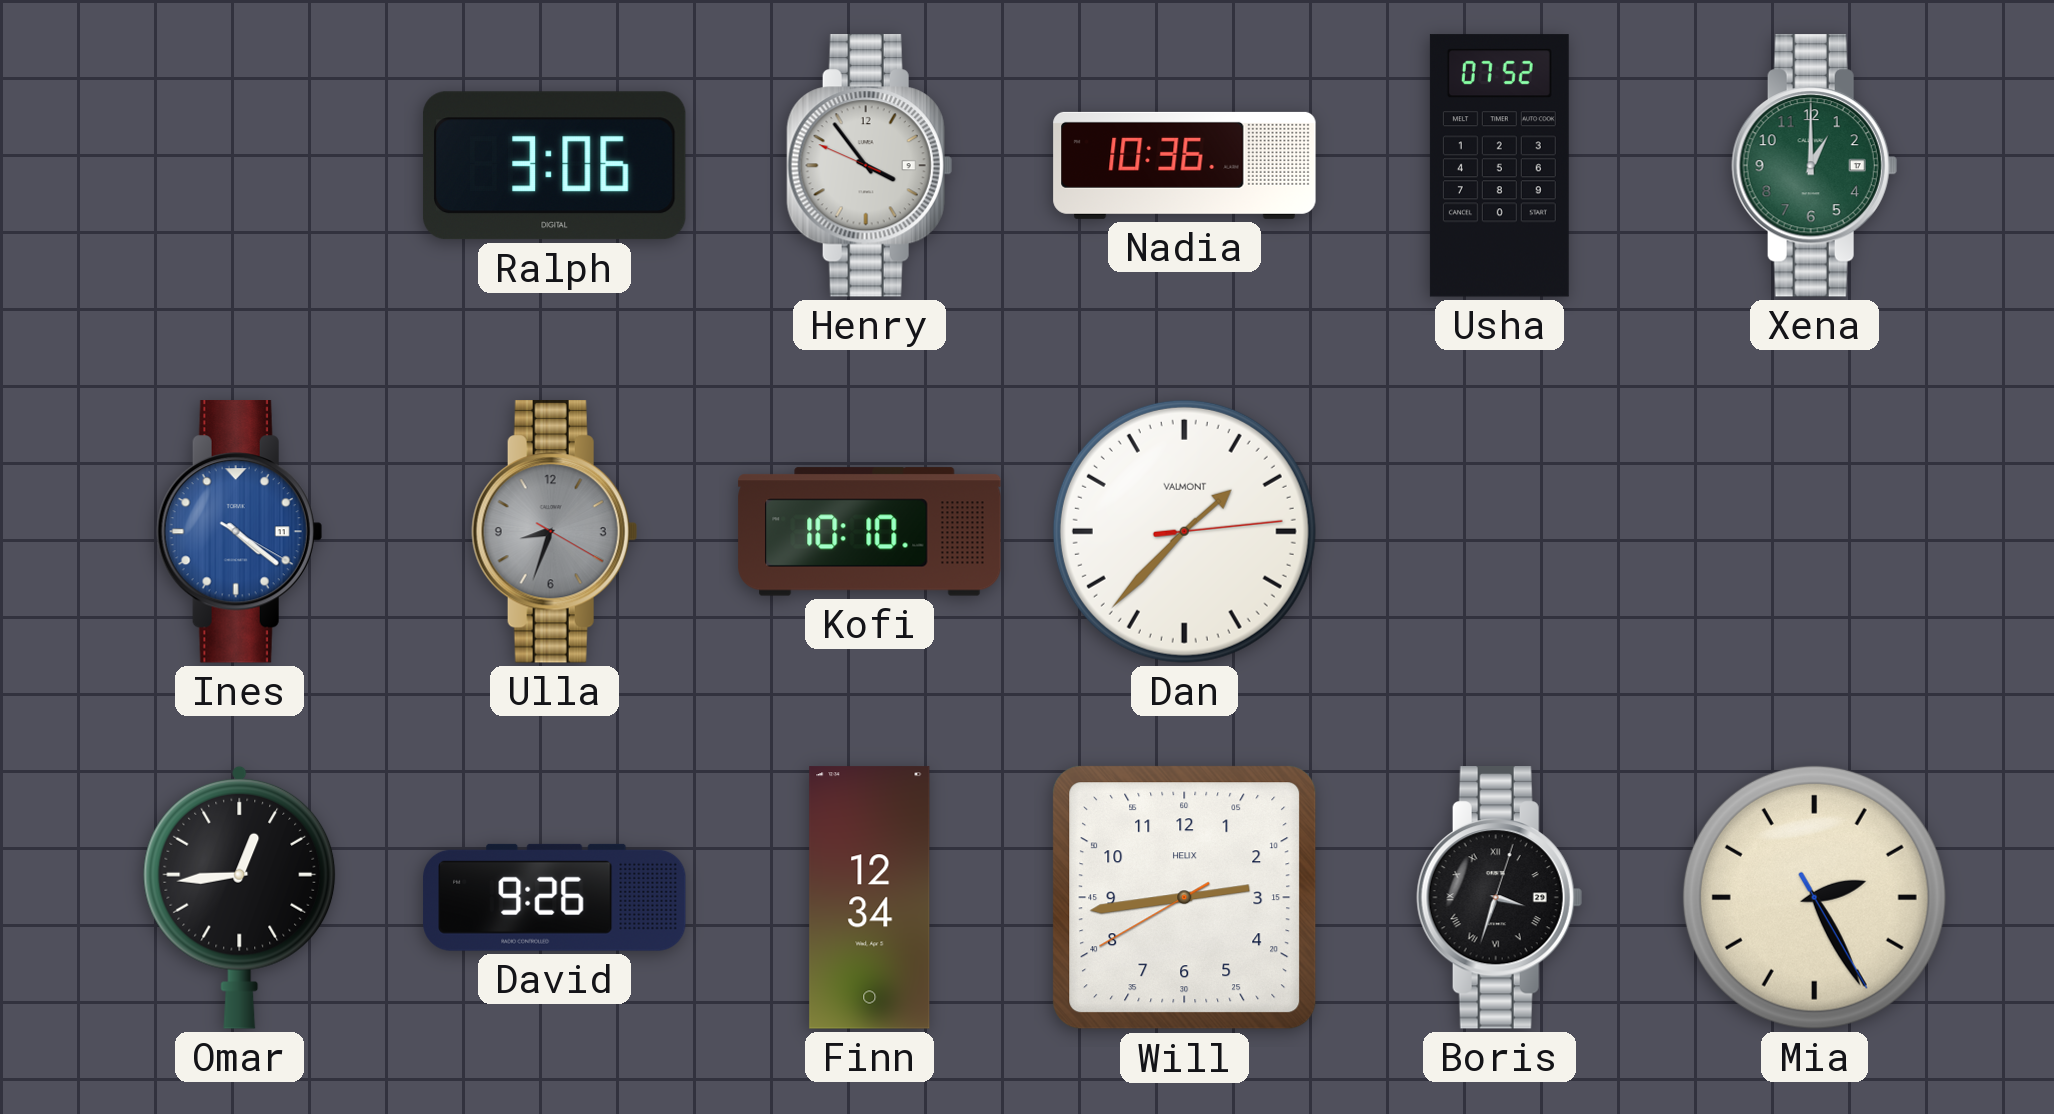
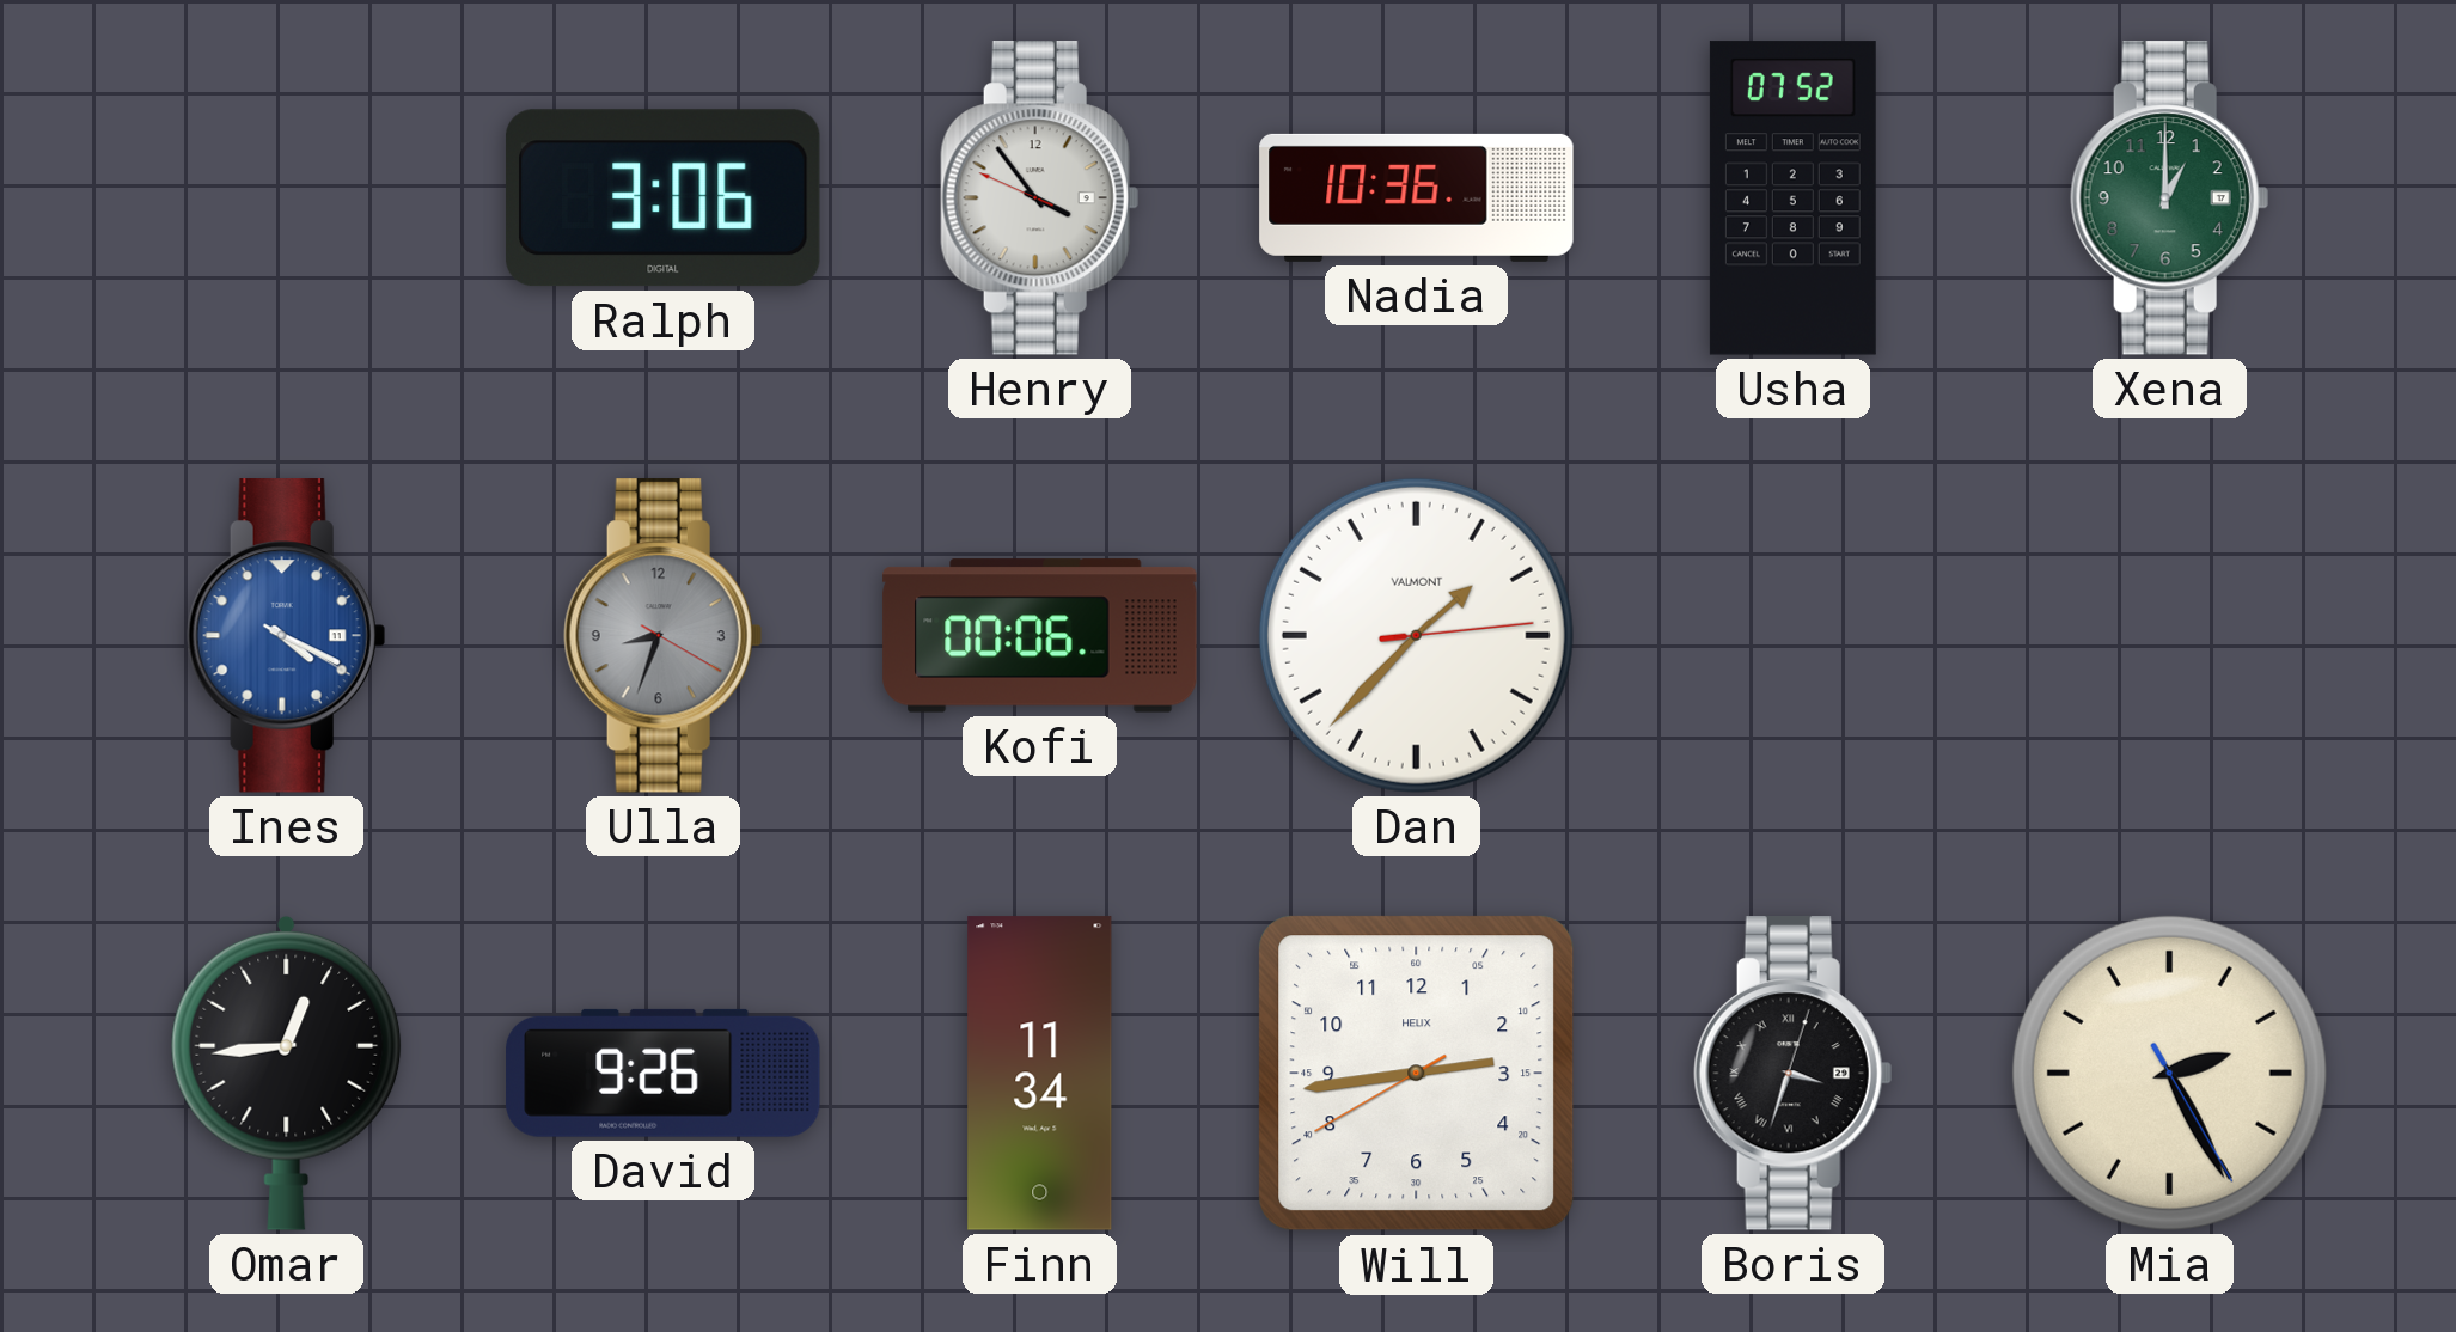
Ines: 4:21 -> 4:19
Kofi: 10:10 -> 00:06
Finn: 12:34 -> 11:34
